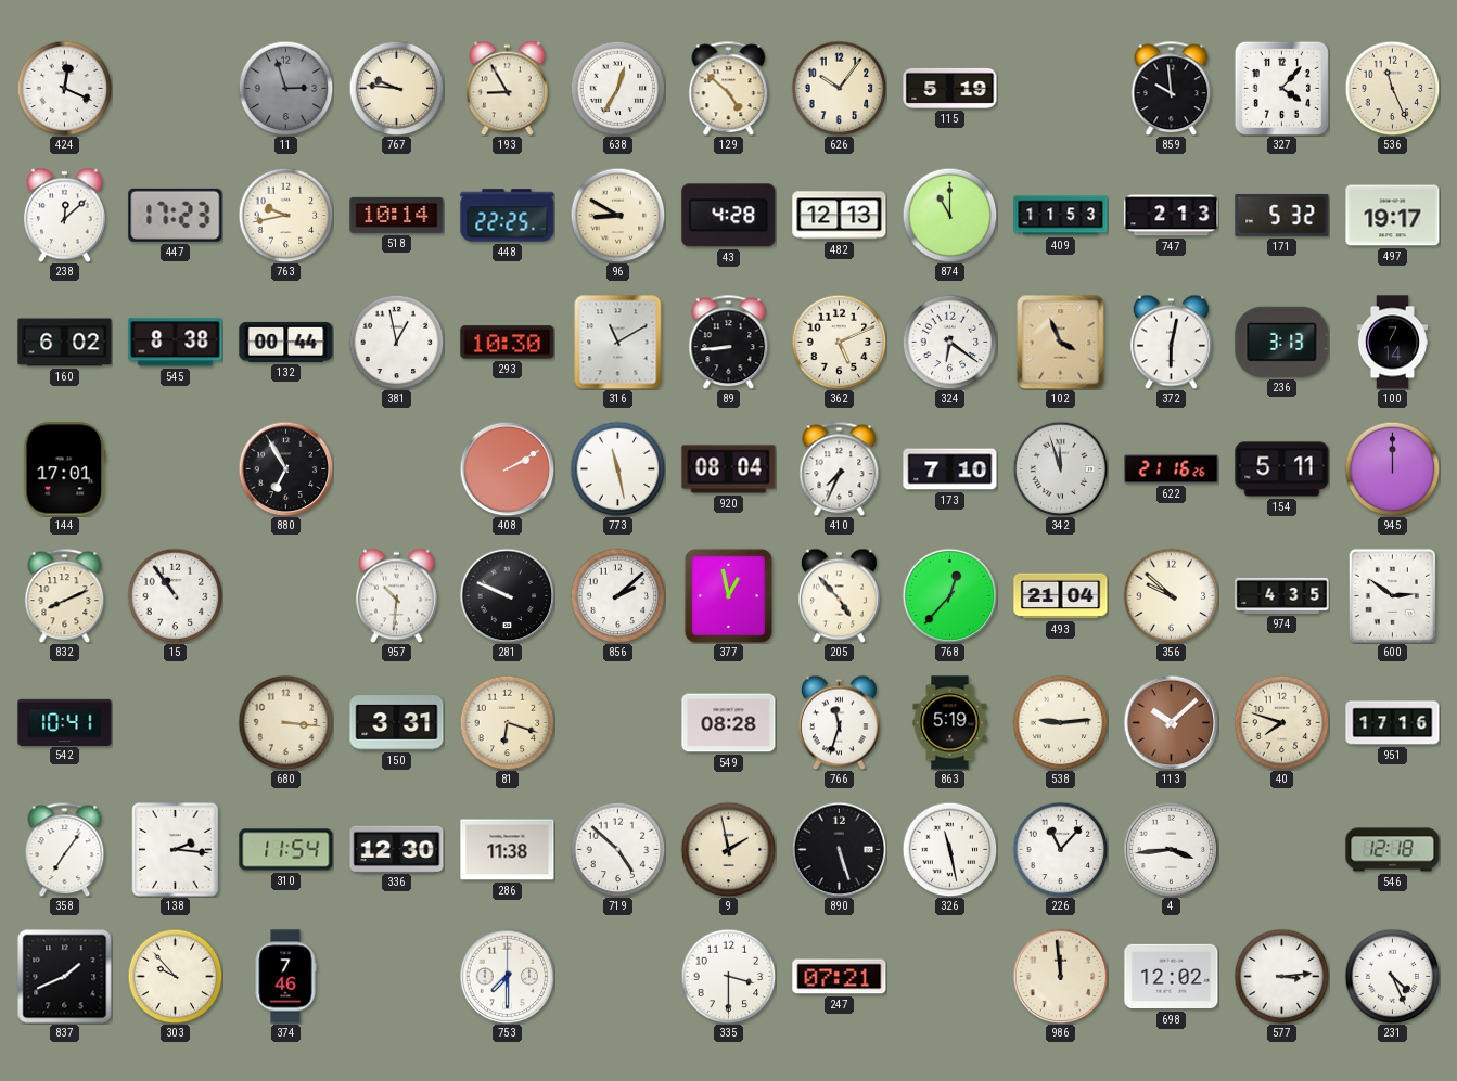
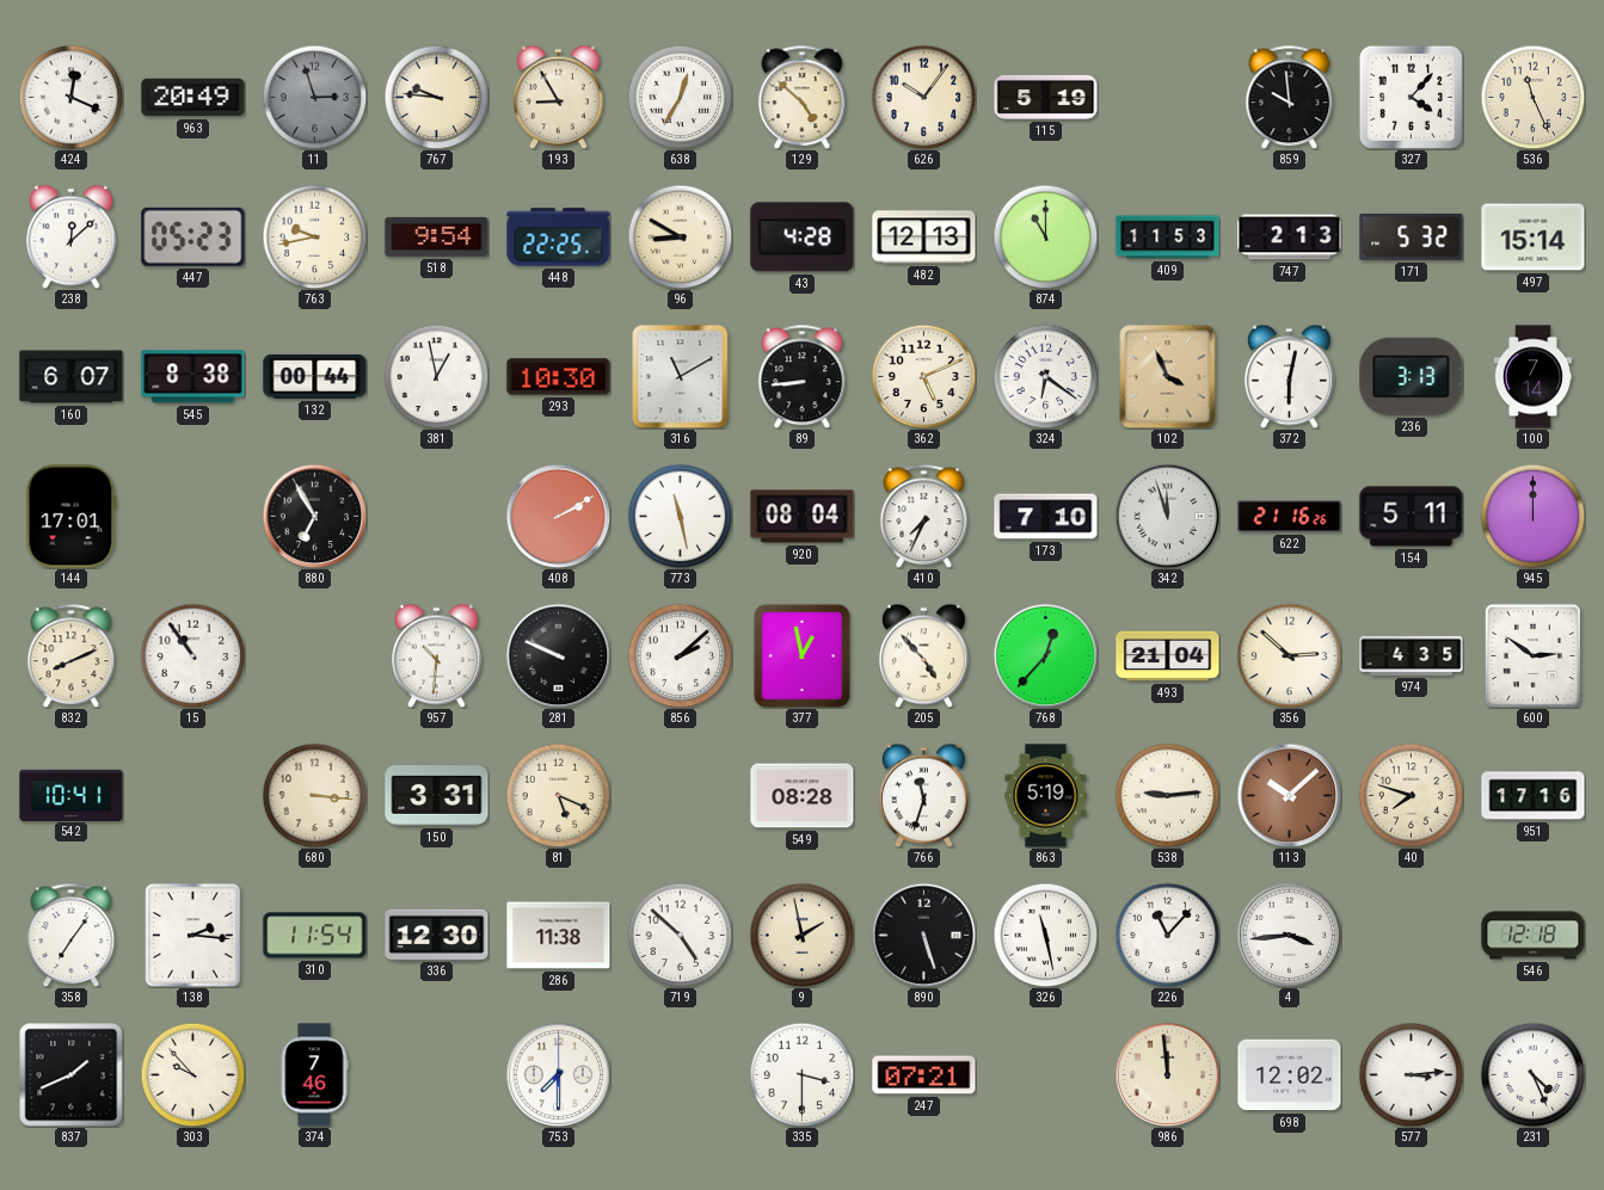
963: none -> 20:49
447: 17:23 -> 05:23
518: 10:14 -> 9:54
497: 19:17 -> 15:14
160: 6:02 -> 6:07
356: 9:52 -> 2:52
81: 6:18 -> 5:19
